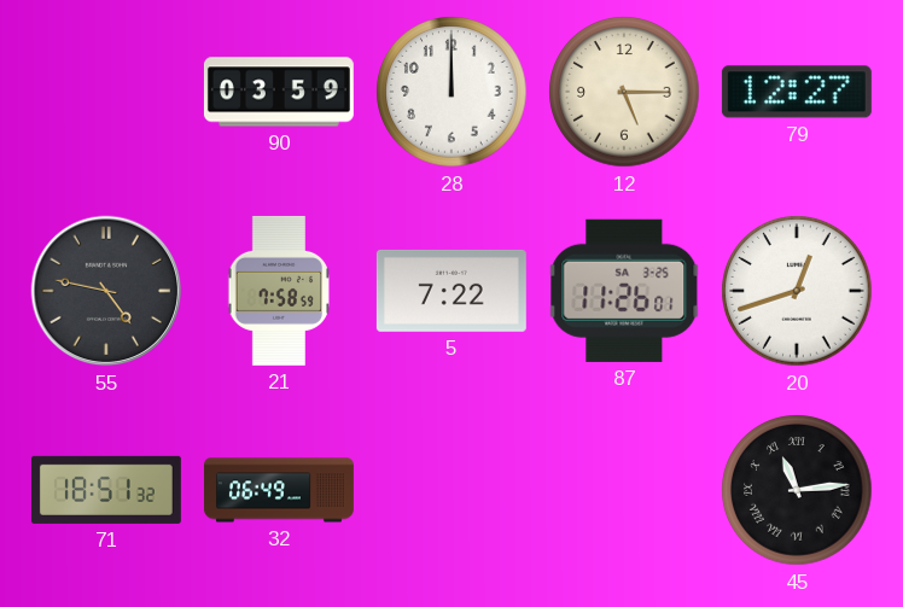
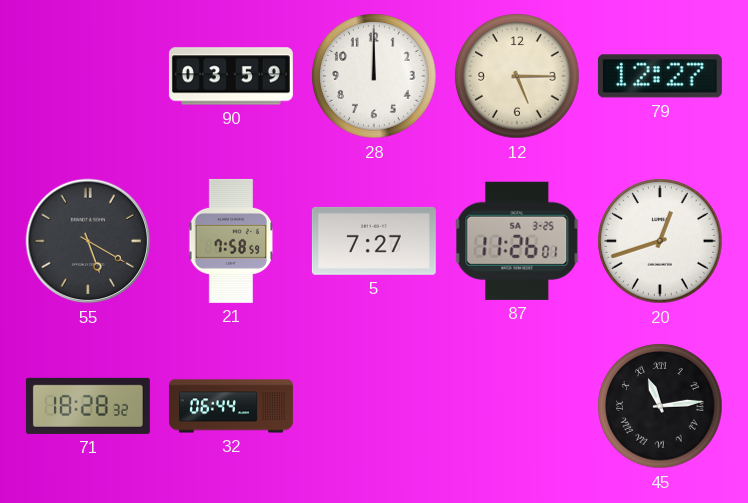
55: 4:47 -> 5:20
5: 7:22 -> 7:27
71: 18:51 -> 18:28
32: 06:49 -> 06:44
